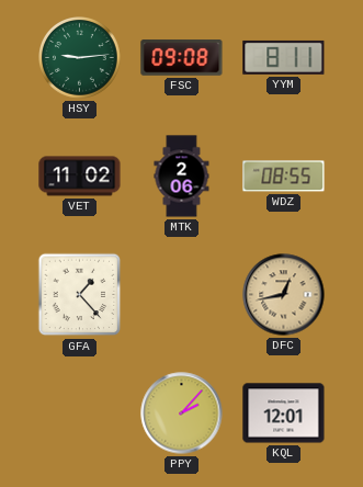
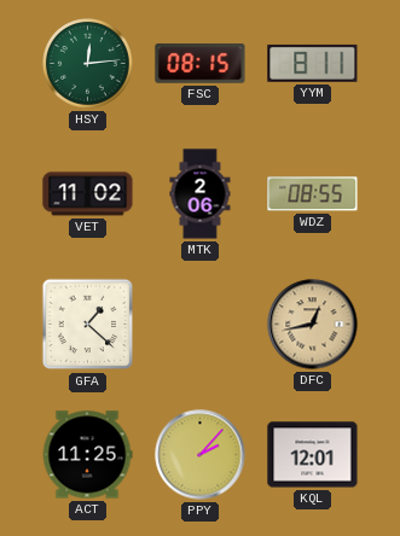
HSY: 9:14 -> 12:14
FSC: 09:08 -> 08:15
GFA: 1:23 -> 1:22
ACT: none -> 11:25
